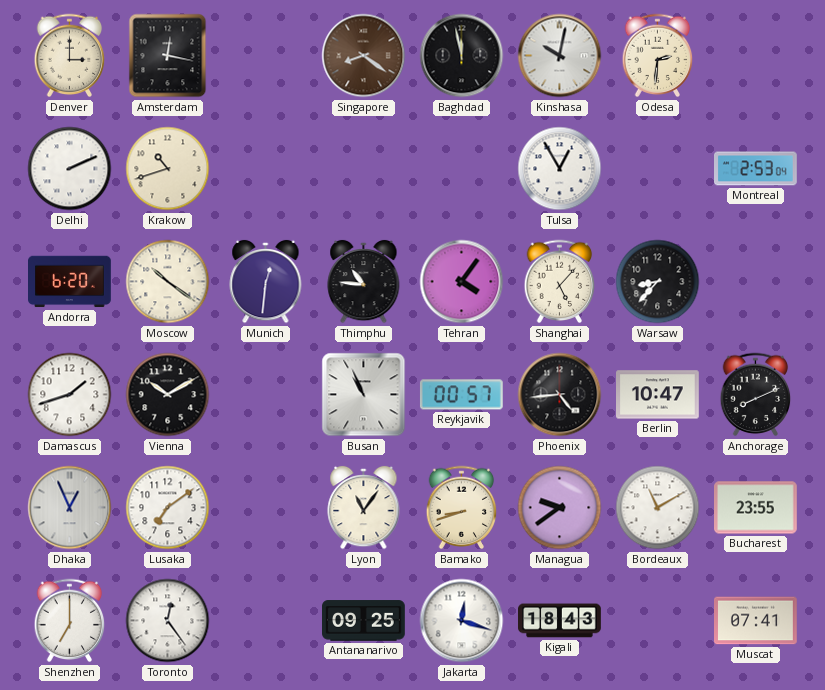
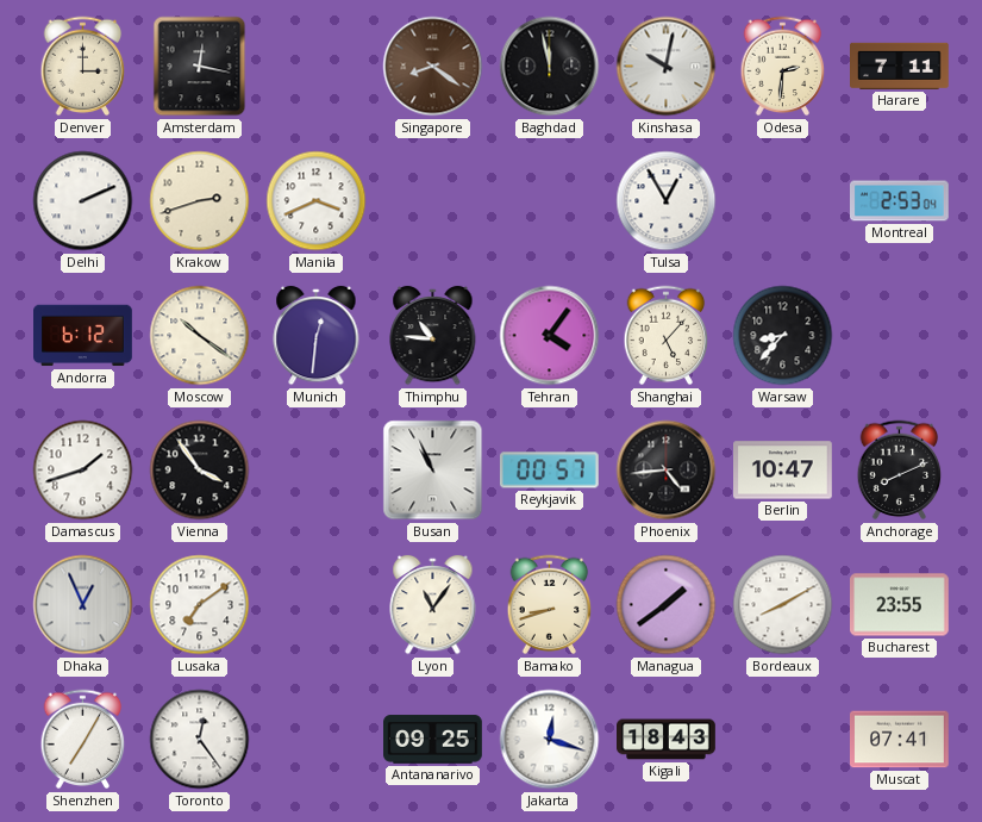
Harare: none -> 7:11
Krakow: 10:42 -> 2:42
Manila: none -> 3:41
Andorra: 6:20 -> 6:12
Vienna: 10:10 -> 3:54
Managua: 9:39 -> 1:39
Bordeaux: 11:10 -> 8:10
Shenzhen: 7:00 -> 7:05
